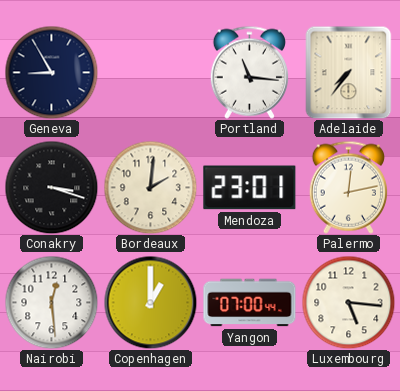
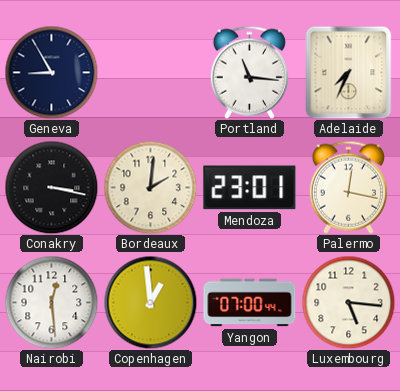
Adelaide: 7:36 -> 7:34
Conakry: 3:18 -> 3:17
Palermo: 12:13 -> 12:17
Copenhagen: 1:00 -> 12:59
